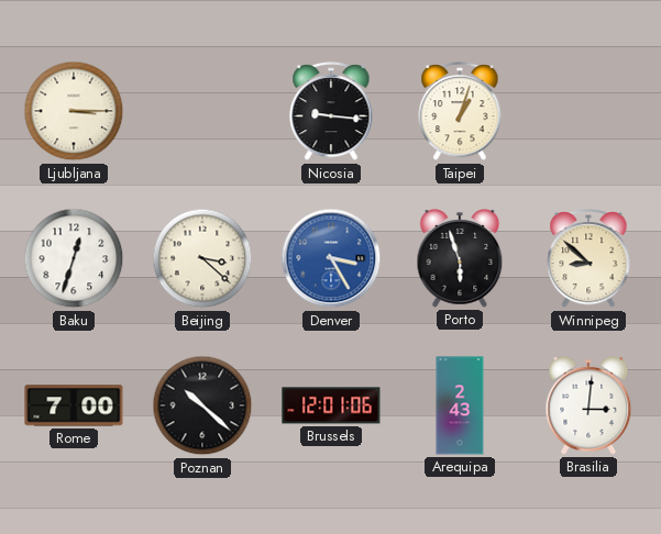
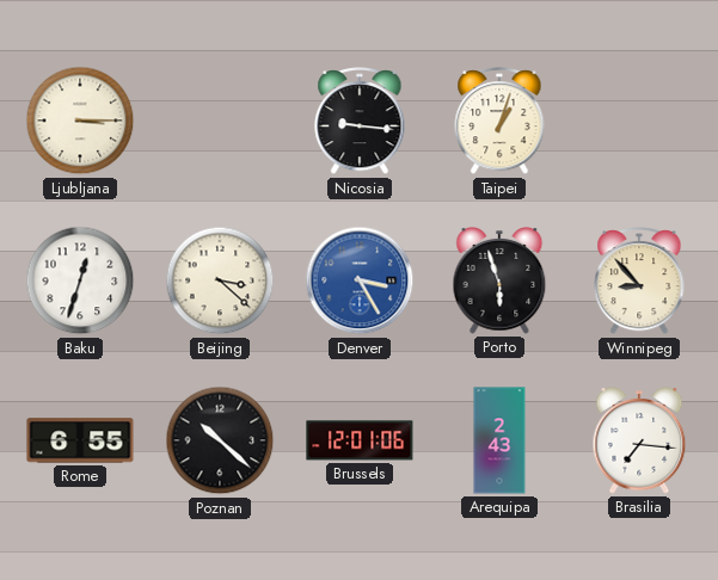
Winnipeg: 8:52 -> 8:53
Rome: 7:00 -> 6:55
Brasilia: 3:01 -> 7:16
